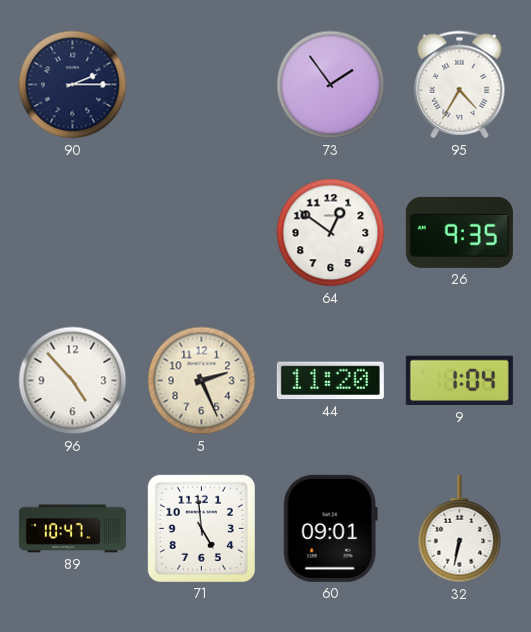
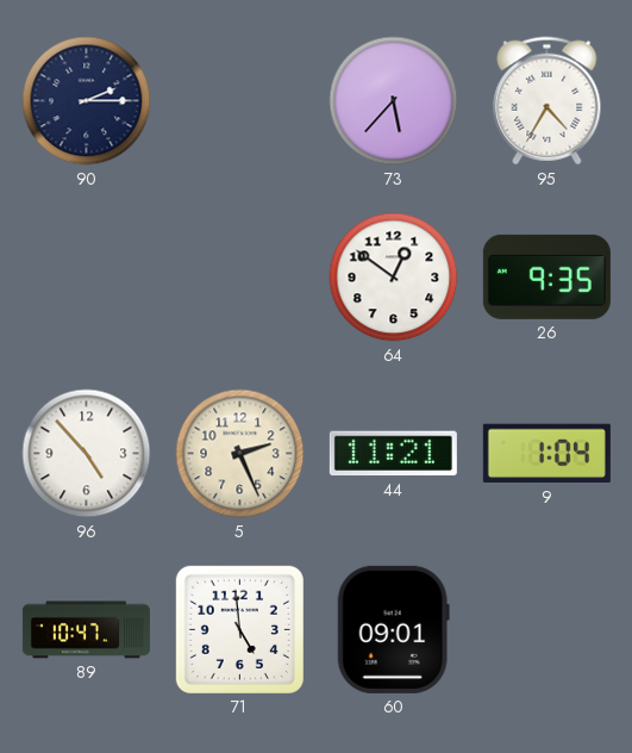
73: 1:54 -> 5:37
44: 11:20 -> 11:21
32: 6:32 -> none
